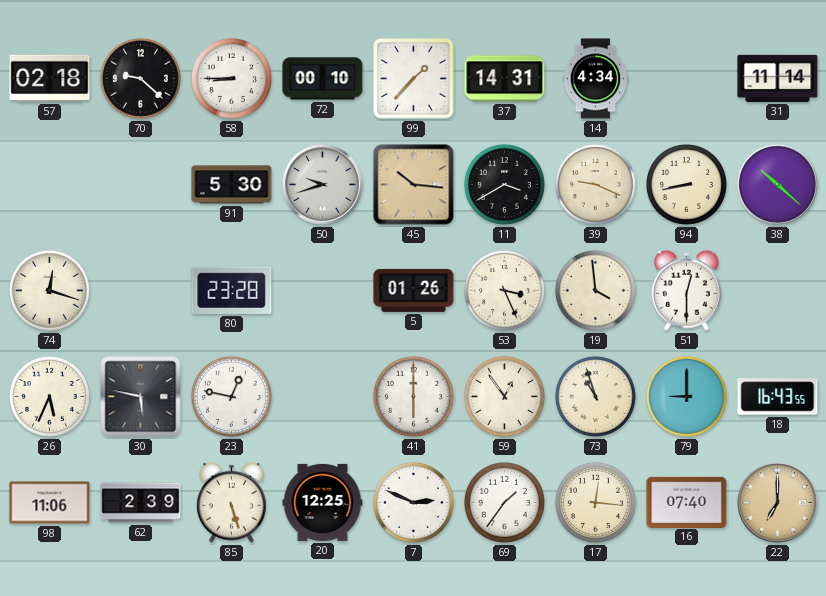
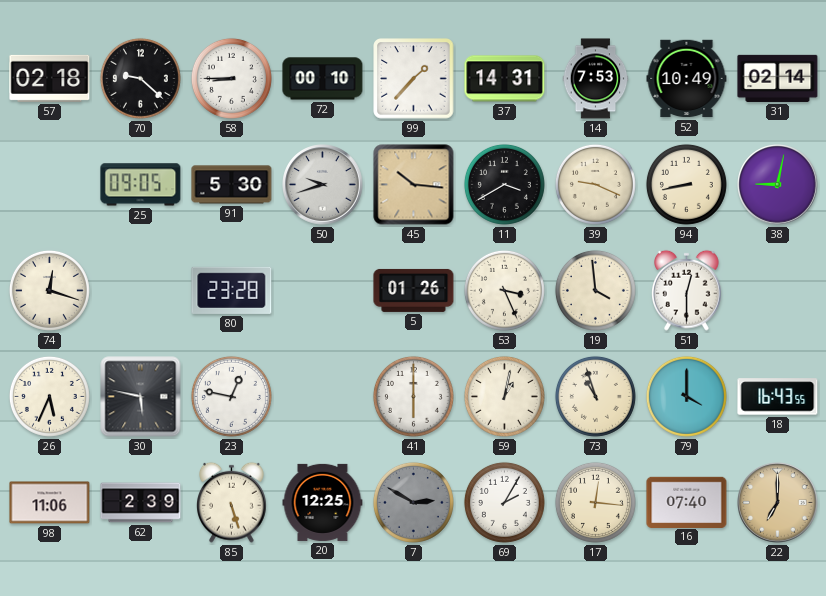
14: 4:34 -> 7:53
52: none -> 10:49
31: 11:14 -> 02:14
25: none -> 09:05
38: 10:22 -> 9:02
59: 12:54 -> 1:02
79: 9:00 -> 4:00
7: 2:49 -> 2:50
7 dial: white -> grey
69: 1:36 -> 2:05
